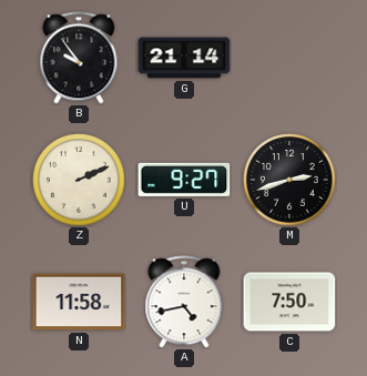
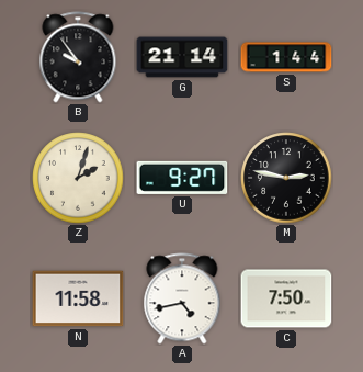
S: none -> 1:44
Z: 2:11 -> 2:03
M: 2:42 -> 2:47
